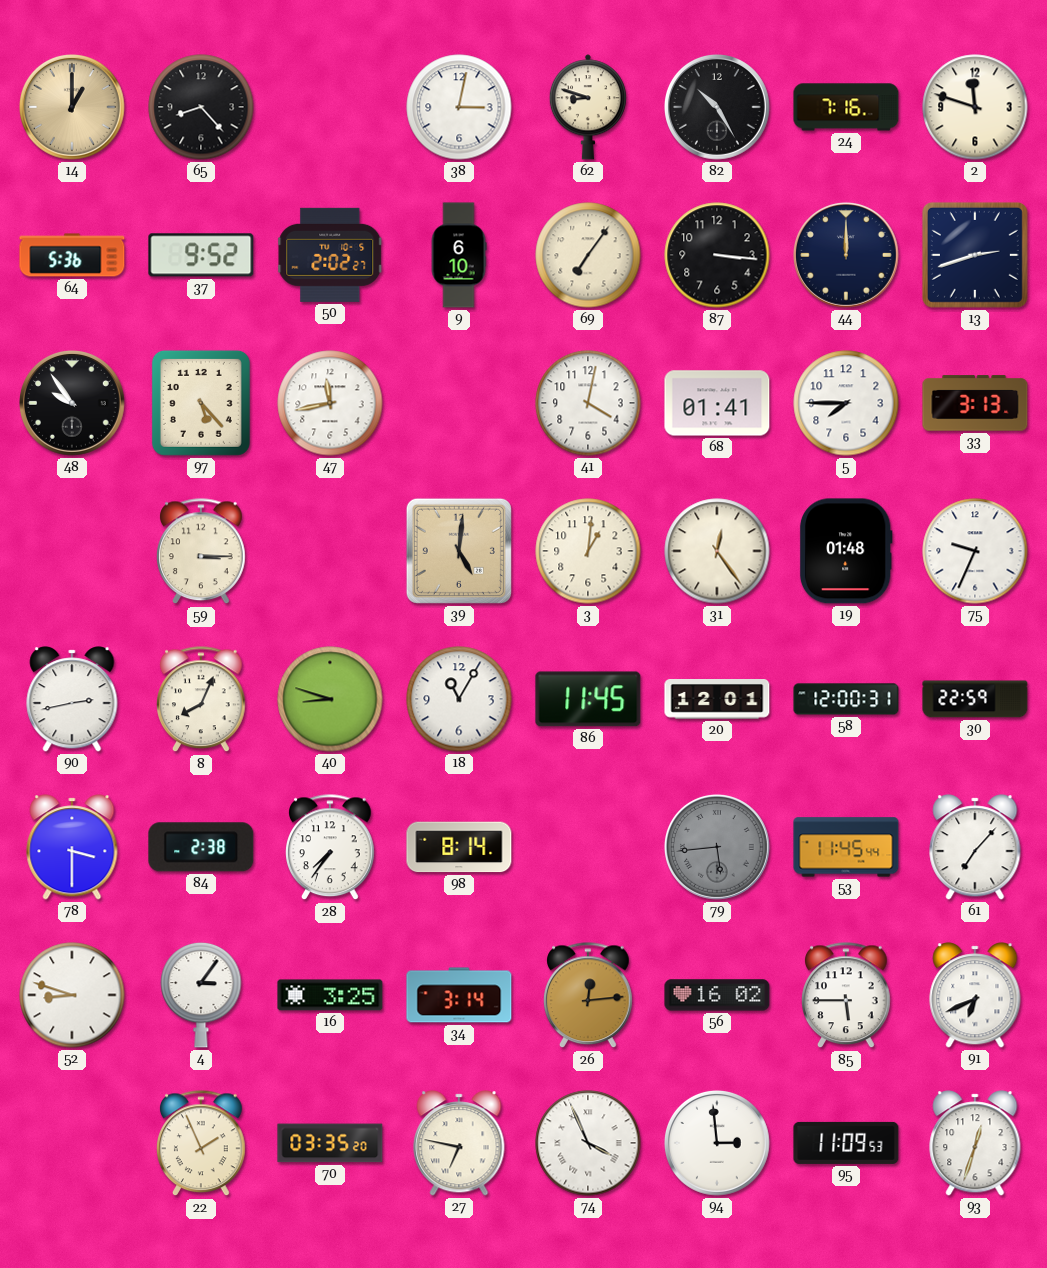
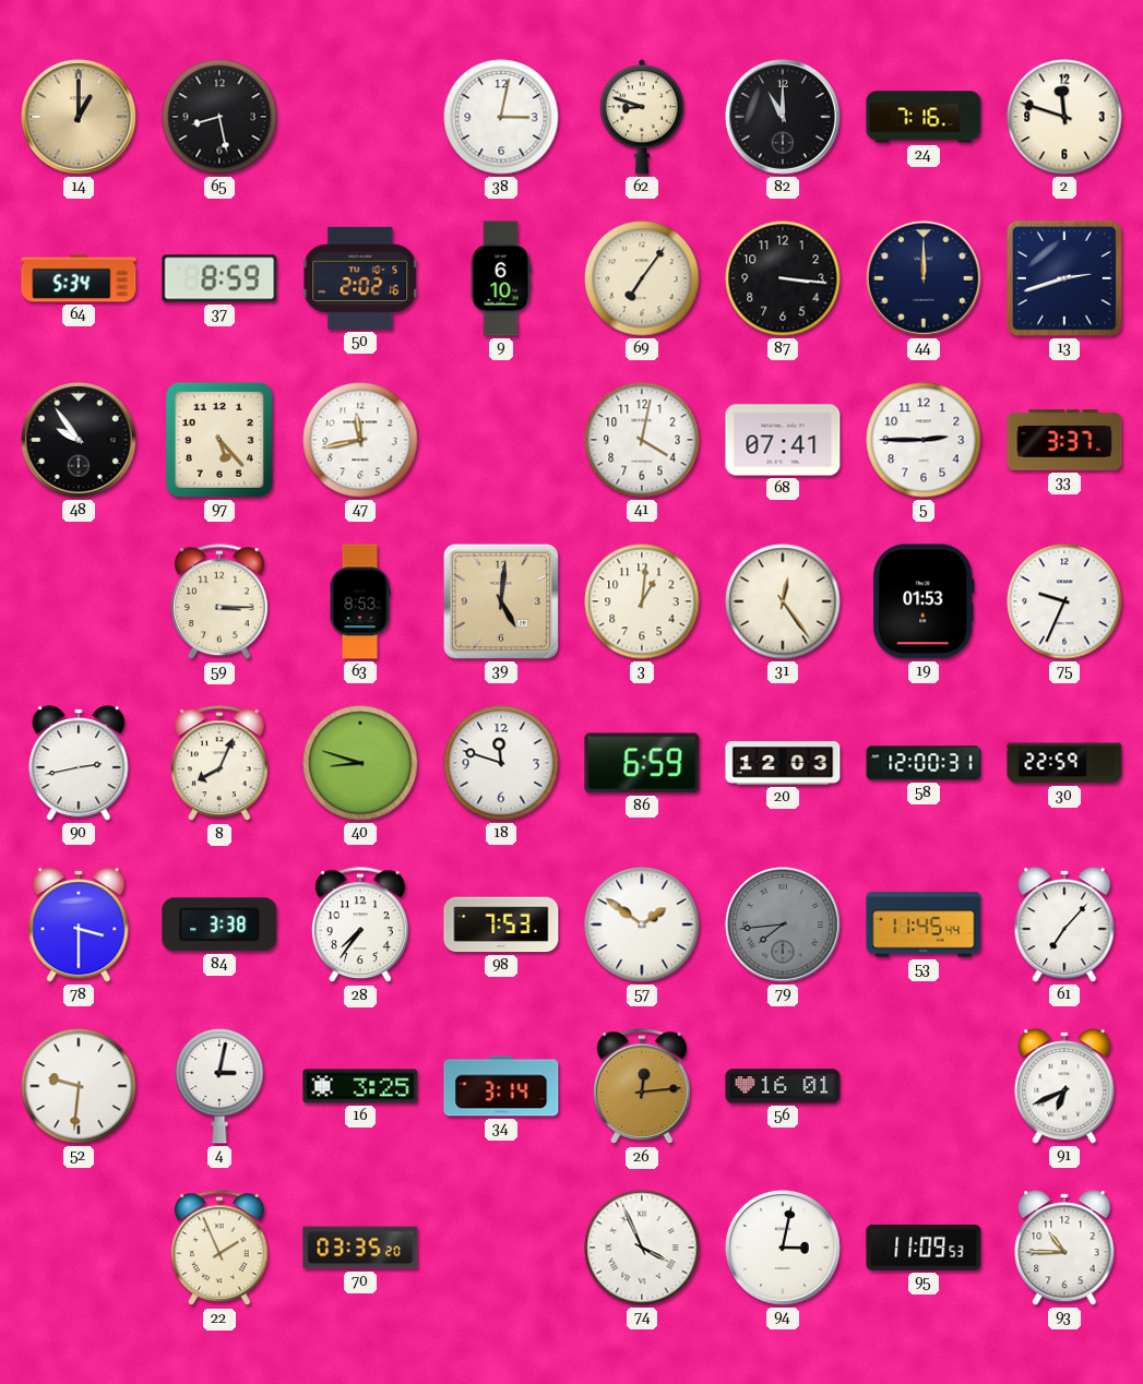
65: 8:23 -> 8:28
82: 10:25 -> 11:00
64: 5:36 -> 5:34
37: 9:52 -> 8:59
50: 2:02:27 -> 2:02:16
68: 01:41 -> 07:41
5: 7:45 -> 2:45
33: 3:13 -> 3:37
63: none -> 8:53
19: 01:48 -> 01:53
18: 11:05 -> 11:48
86: 11:45 -> 6:59
20: 12:01 -> 12:03
84: 2:38 -> 3:38
98: 8:14 -> 7:53
57: none -> 1:51
79: 5:44 -> 7:44
52: 8:48 -> 9:31
4: 3:06 -> 3:02
56: 16:02 -> 16:01
85: 5:45 -> none
27: 6:47 -> none
94: 2:59 -> 3:02
93: 12:33 -> 10:45
